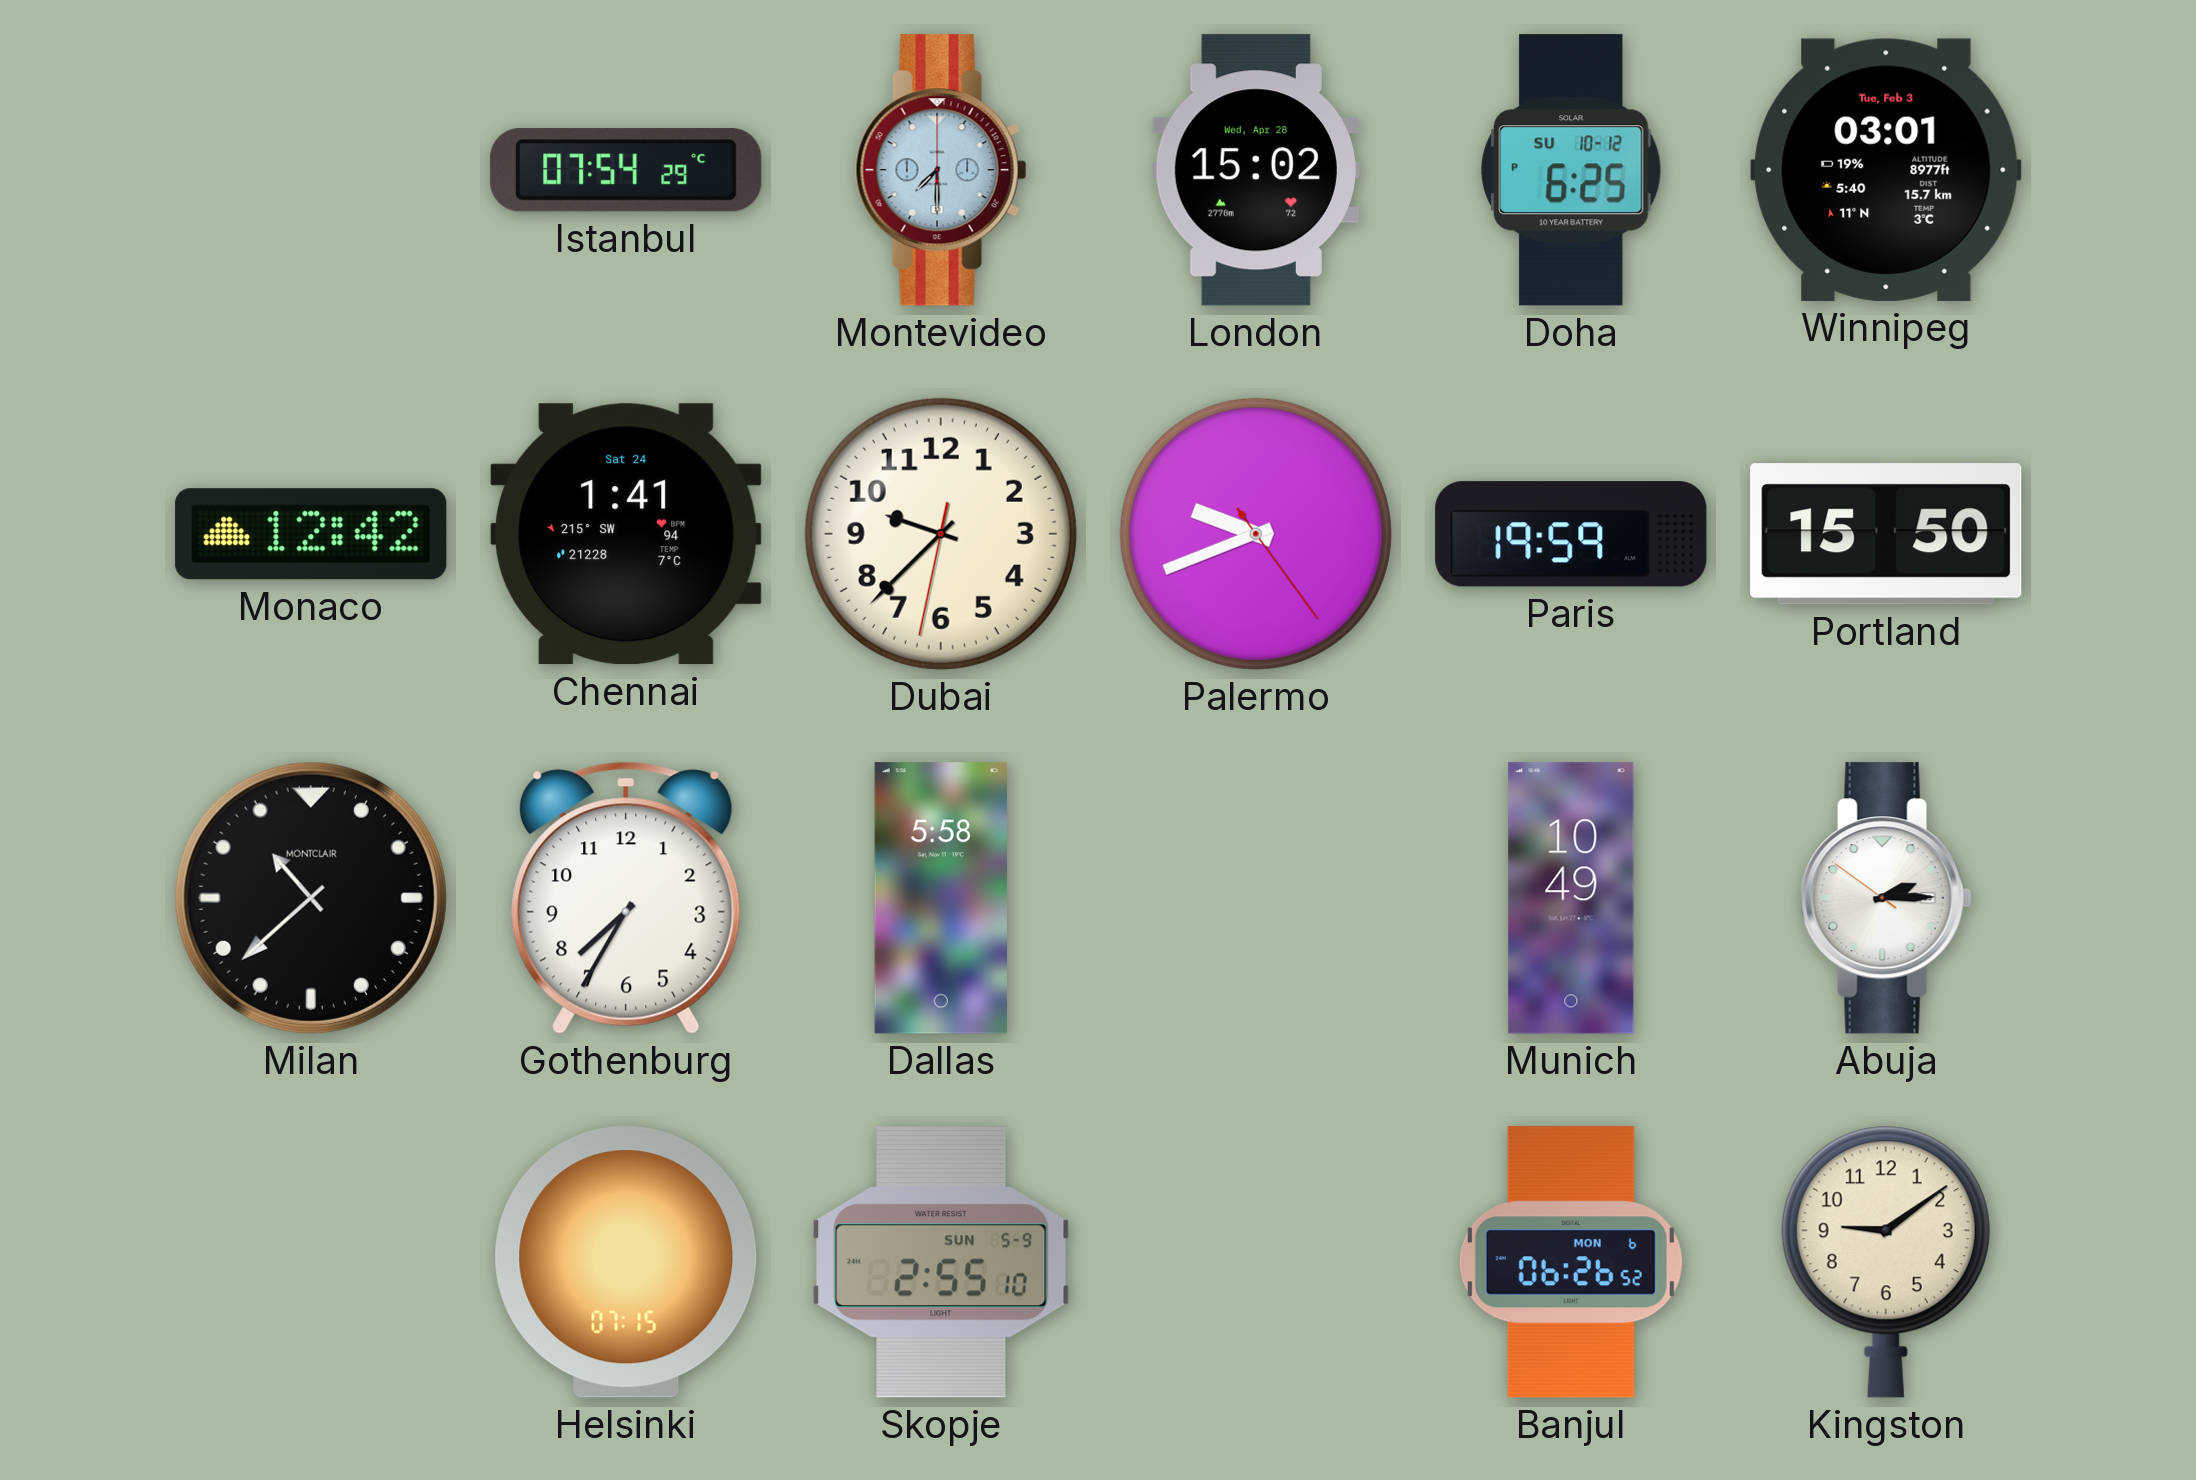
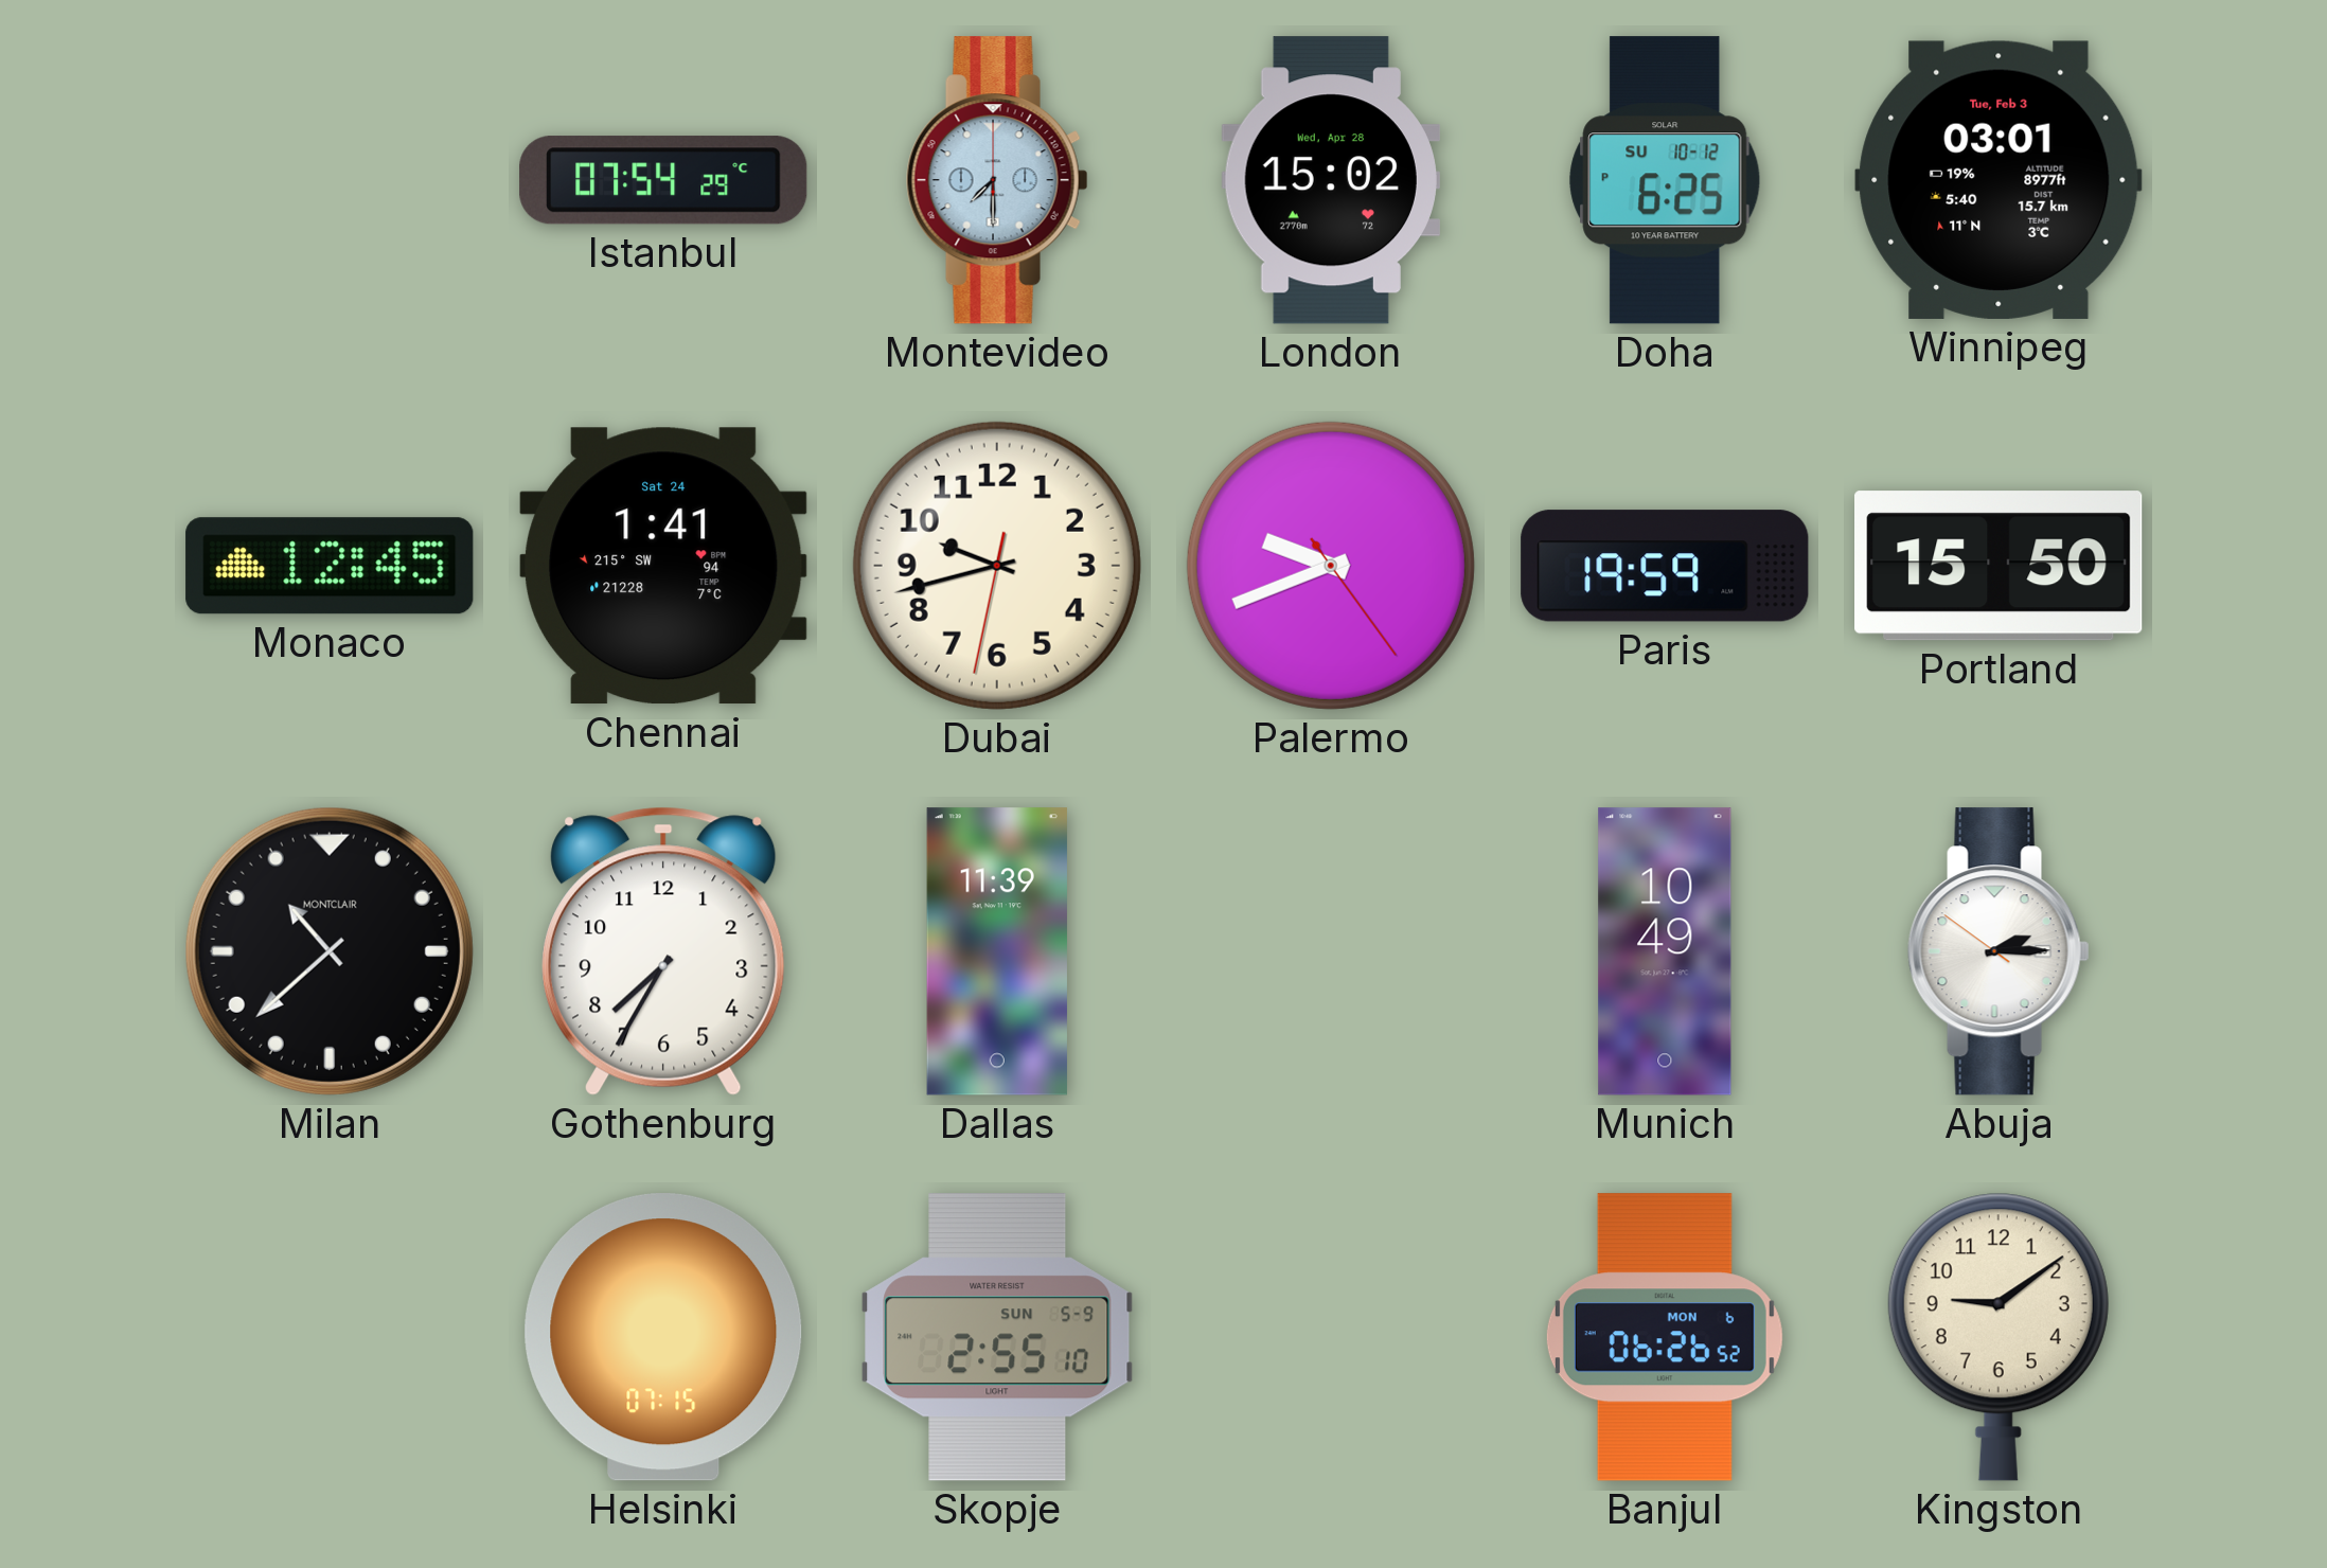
Monaco: 12:42 -> 12:45
Dubai: 9:37 -> 9:42
Dallas: 5:58 -> 11:39
